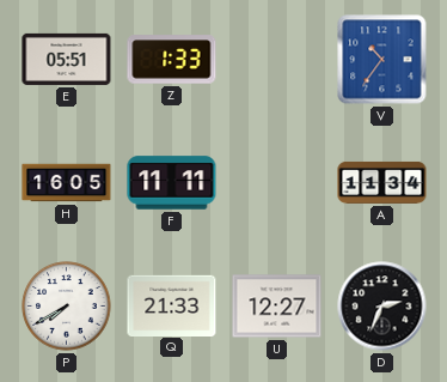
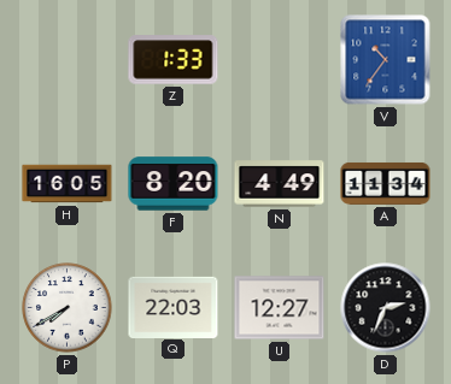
E: 05:51 -> none
F: 11:11 -> 8:20
N: none -> 4:49
Q: 21:33 -> 22:03
